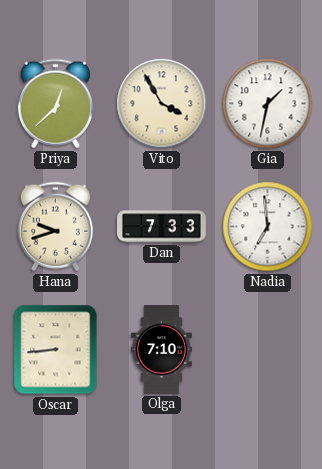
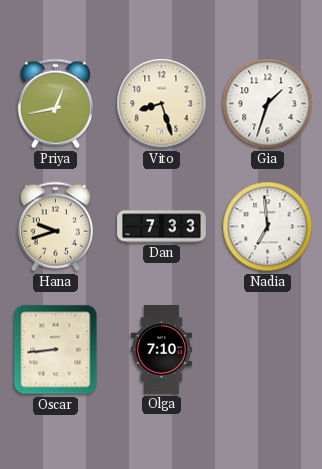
Priya: 12:38 -> 12:43
Vito: 3:55 -> 8:27
Gia: 1:32 -> 1:33
